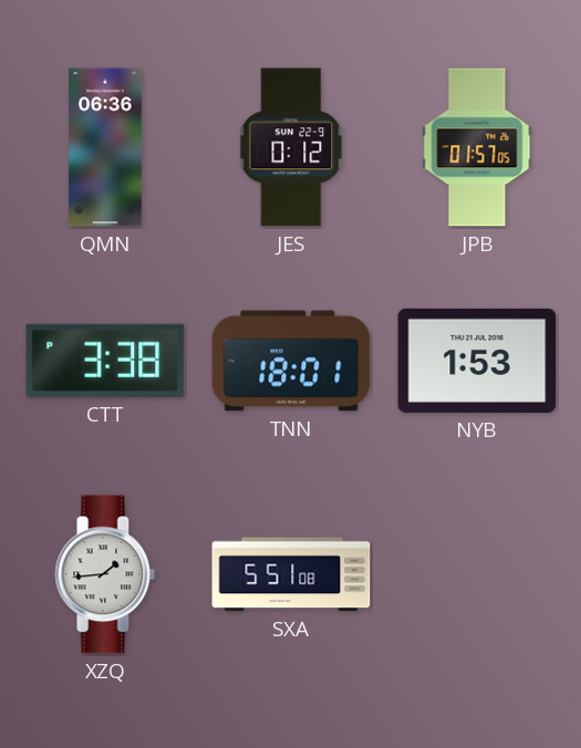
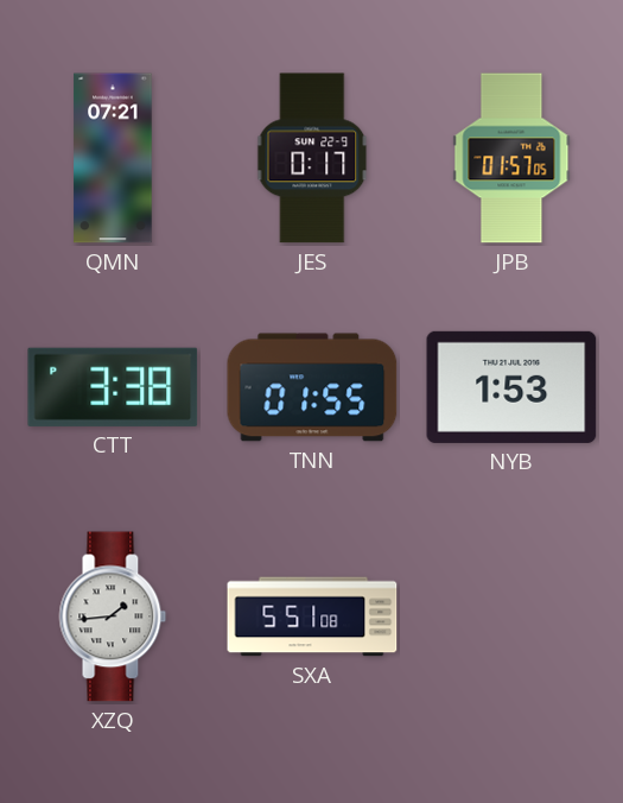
QMN: 06:36 -> 07:21
JES: 0:12 -> 0:17
TNN: 18:01 -> 01:55
